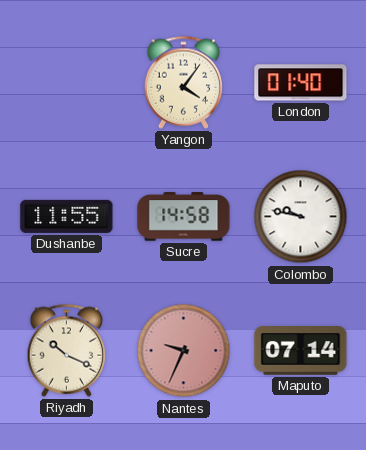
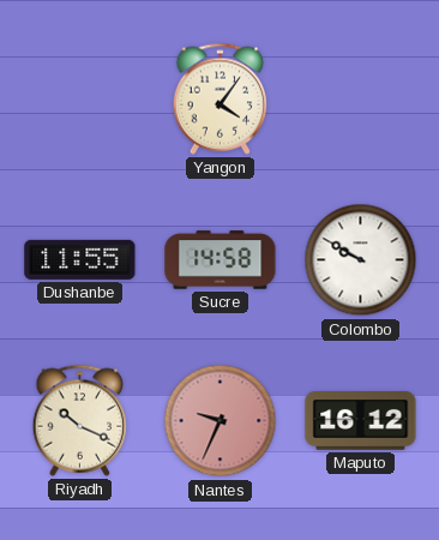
London: 01:40 -> none
Colombo: 9:47 -> 9:50
Maputo: 07:14 -> 16:12
